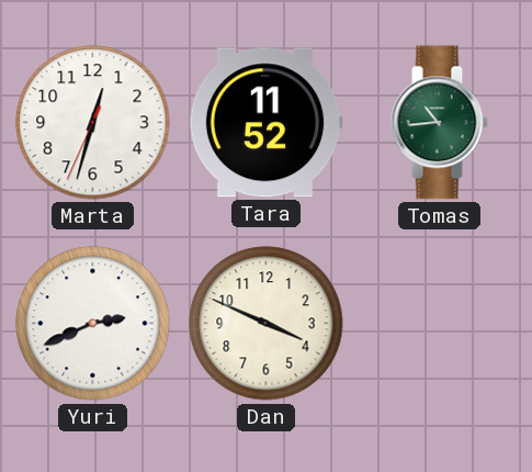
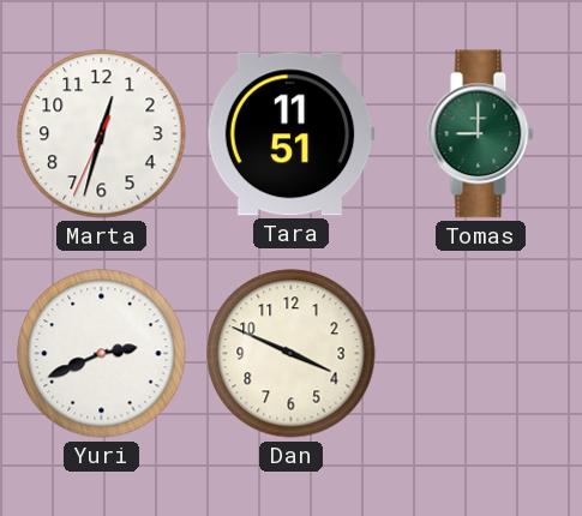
Tara: 11:52 -> 11:51
Tomas: 10:44 -> 9:00
